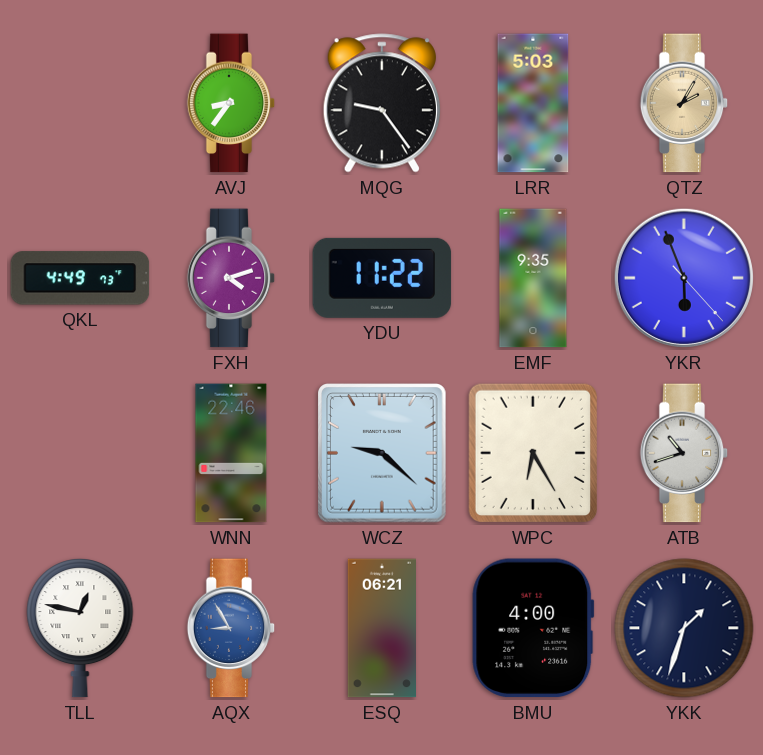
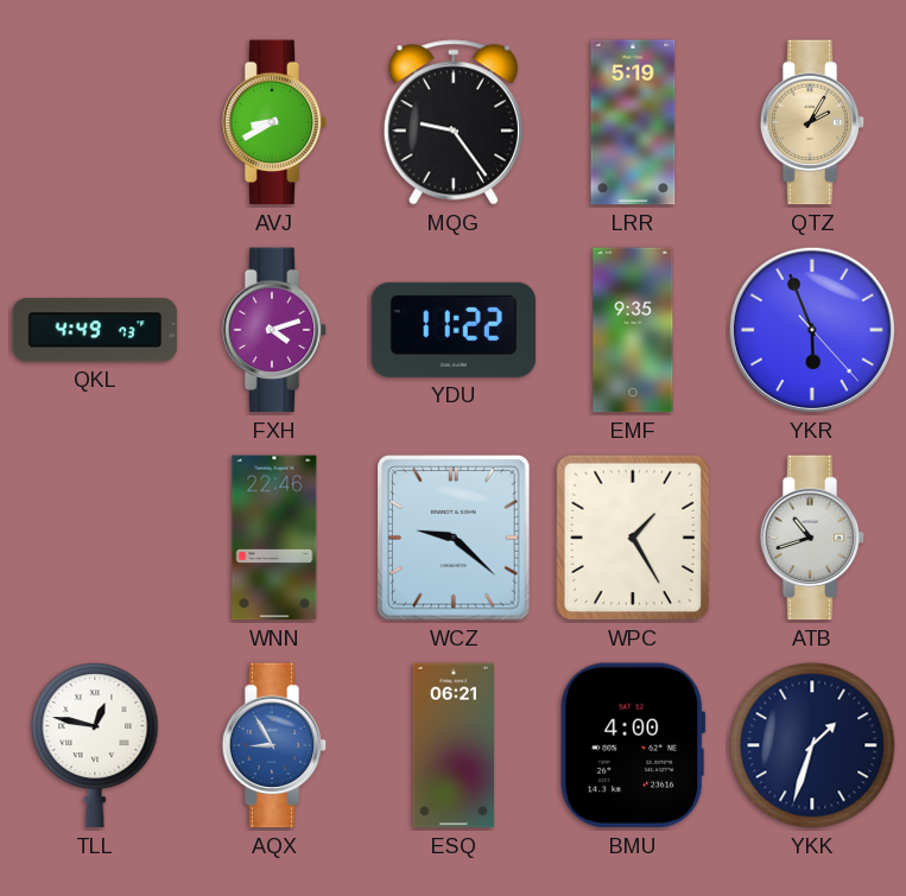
AVJ: 8:36 -> 8:40
LRR: 5:03 -> 5:19
WPC: 6:25 -> 1:25
